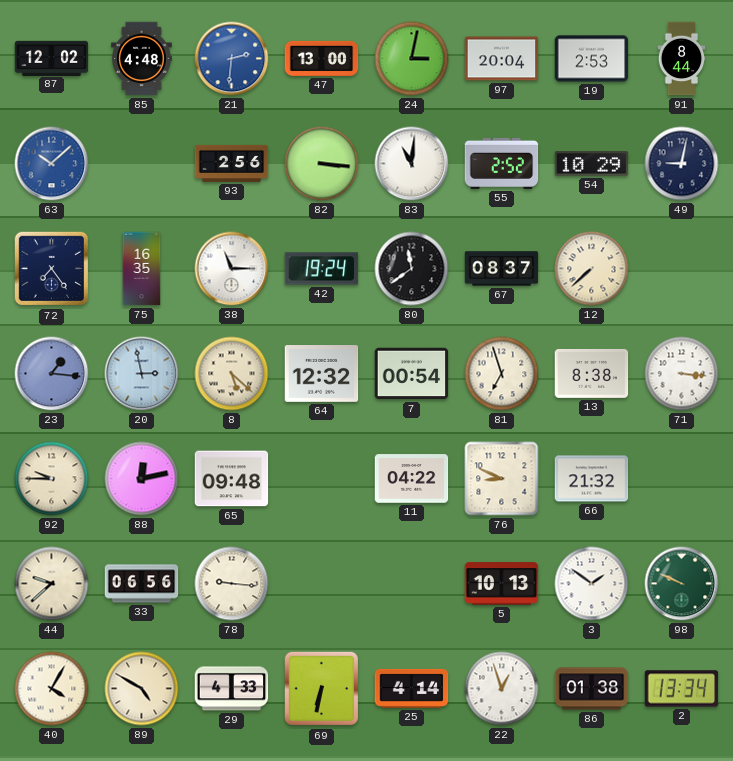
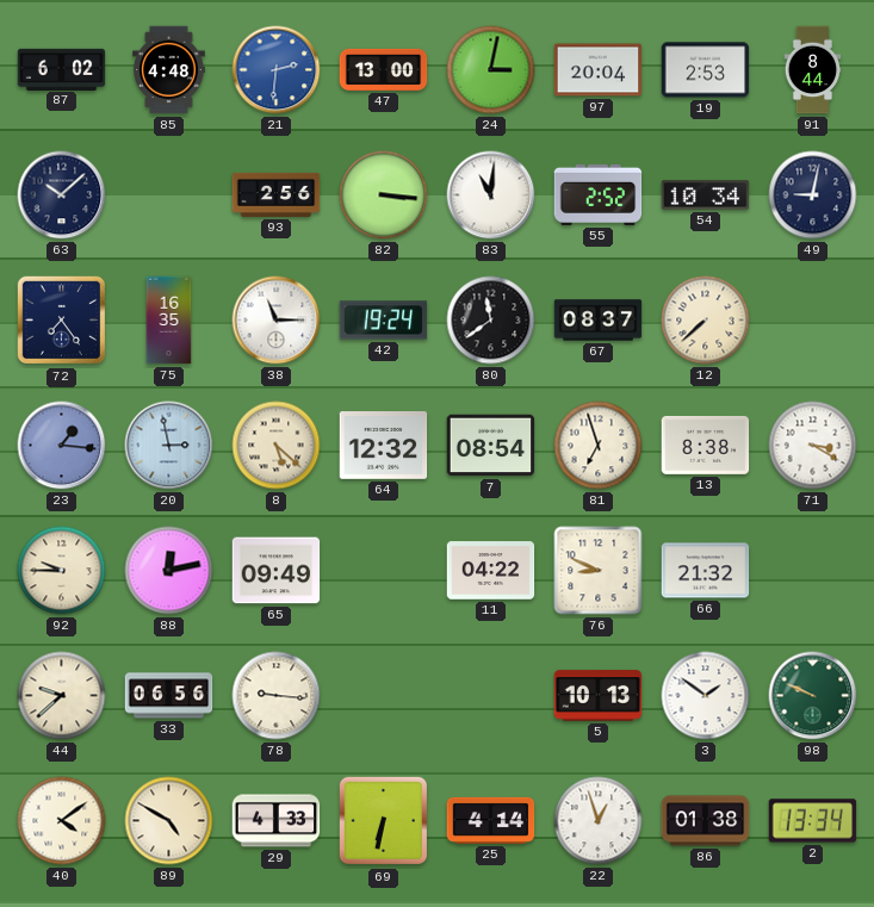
87: 12:02 -> 6:02
63 dial: blue -> navy
54: 10:29 -> 10:34
7: 00:54 -> 08:54
71: 3:16 -> 3:20
65: 09:48 -> 09:49
40: 4:05 -> 4:09
